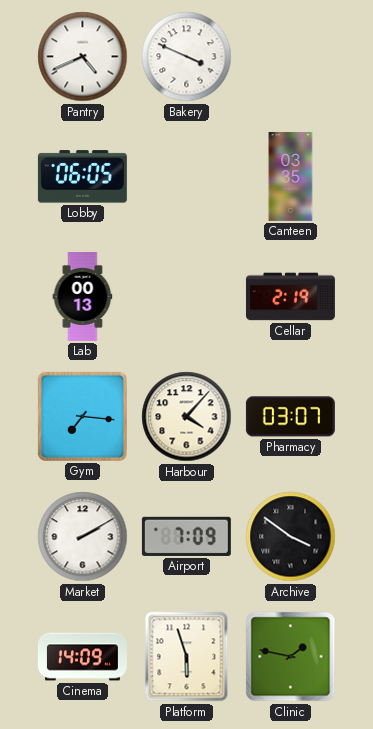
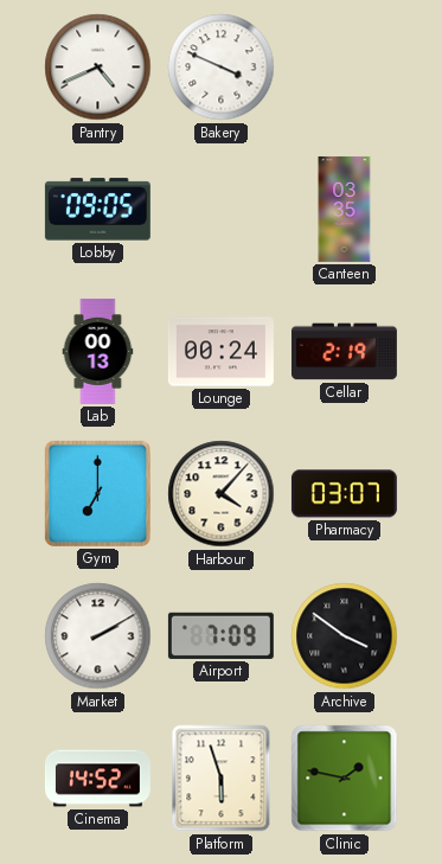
Lobby: 06:05 -> 09:05
Lounge: none -> 00:24
Gym: 7:16 -> 7:00
Cinema: 14:09 -> 14:52
